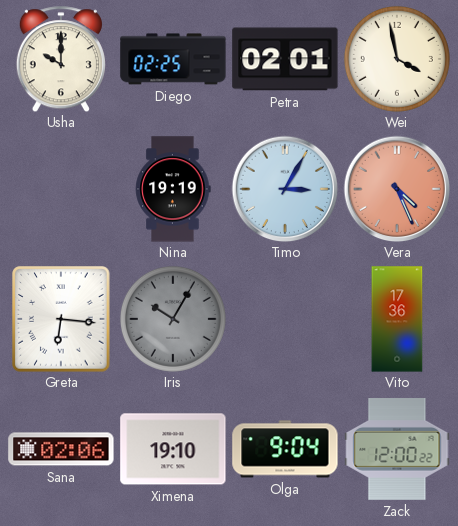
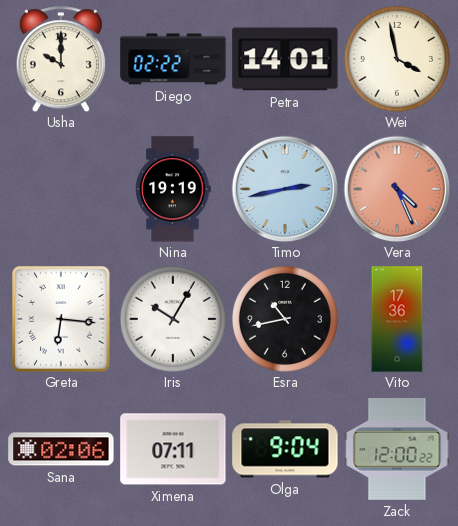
Diego: 02:25 -> 02:22
Petra: 02:01 -> 14:01
Timo: 3:05 -> 2:43
Iris dial: grey -> white
Esra: none -> 10:43
Ximena: 19:10 -> 07:11
